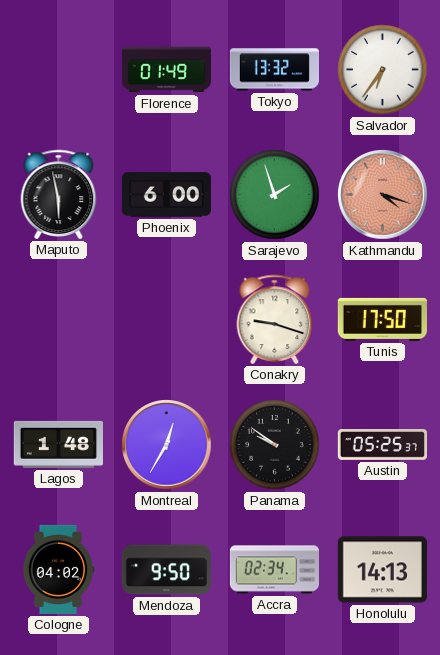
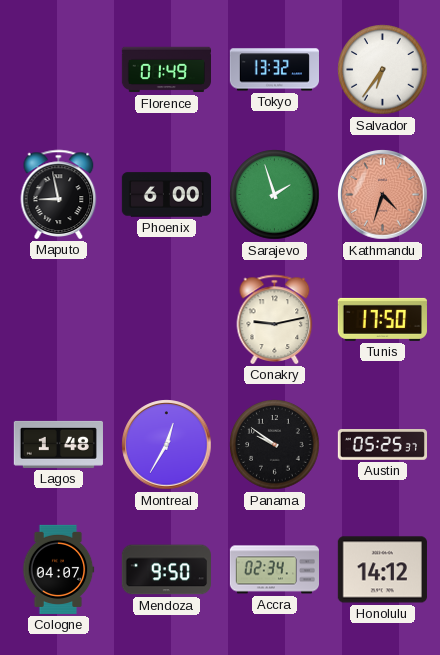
Maputo: 5:58 -> 8:58
Kathmandu: 4:18 -> 4:33
Conakry: 9:18 -> 9:13
Cologne: 04:02 -> 04:07
Honolulu: 14:13 -> 14:12
